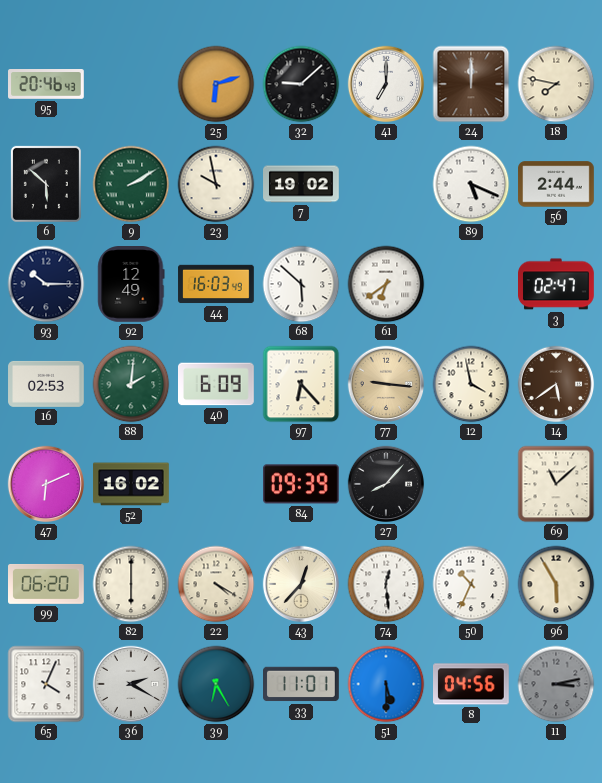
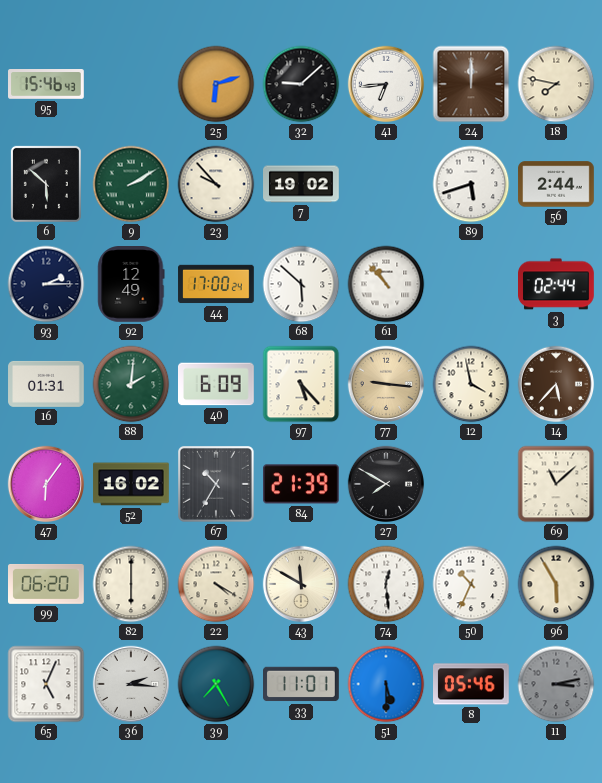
95: 20:46 -> 15:46
41: 7:00 -> 6:44
23: 9:58 -> 9:53
89: 5:19 -> 5:42
93: 10:15 -> 2:15
44: 16:03 -> 17:00
61: 6:39 -> 10:53
3: 02:47 -> 02:44
16: 02:53 -> 01:31
97: 6:23 -> 5:23
14: 5:39 -> 5:37
47: 6:11 -> 6:06
67: none -> 10:35
84: 09:39 -> 21:39
27: 8:07 -> 7:50
43: 12:37 -> 11:50
65: 4:04 -> 5:04
36: 2:20 -> 2:16
39: 6:25 -> 7:25
8: 04:56 -> 05:46
